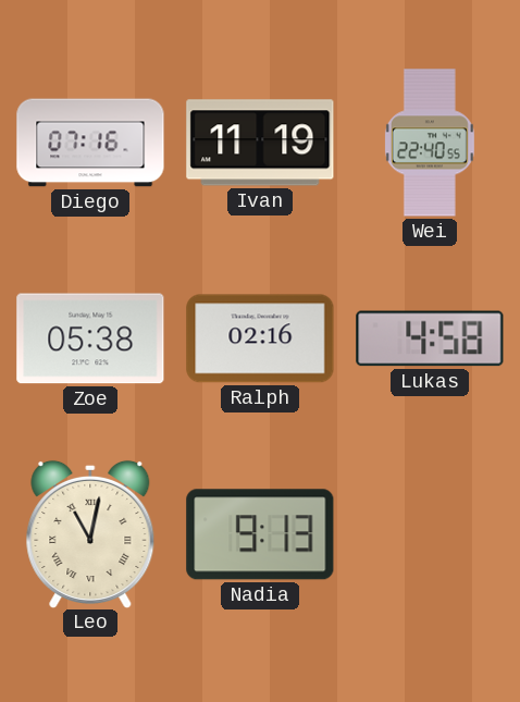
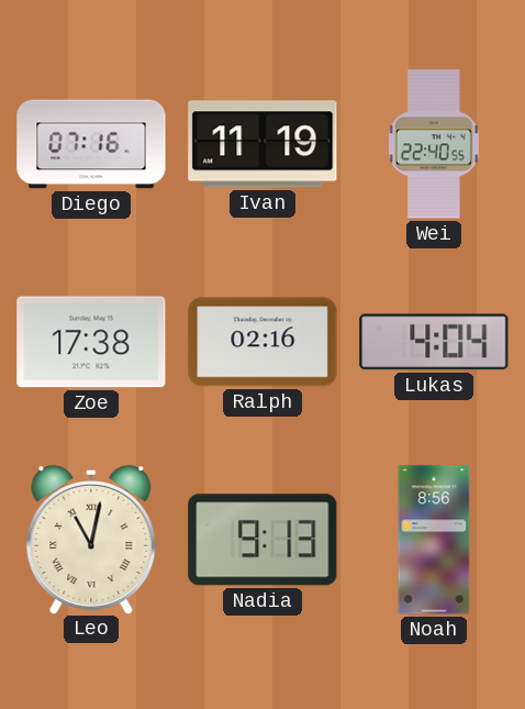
Zoe: 05:38 -> 17:38
Lukas: 4:58 -> 4:04
Noah: none -> 8:56
